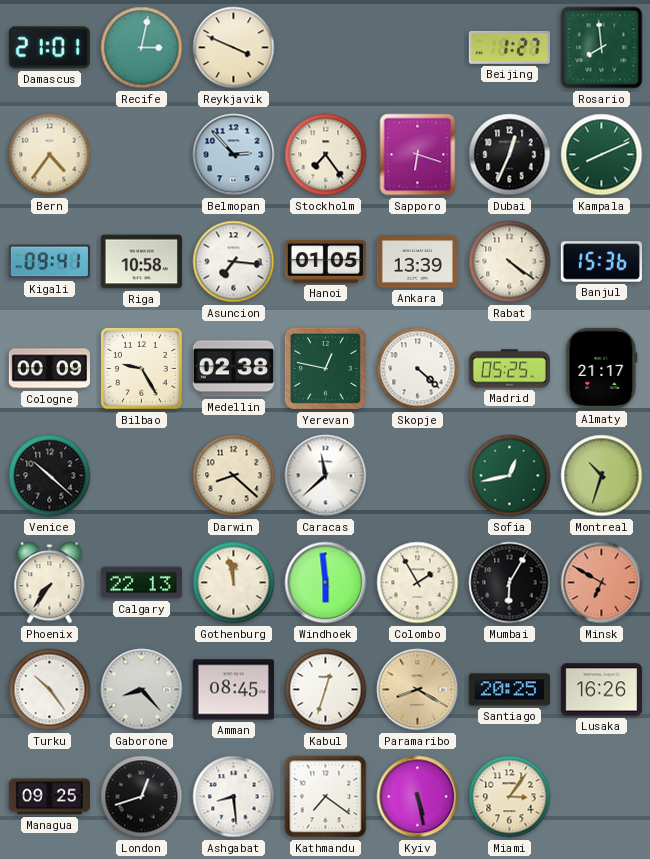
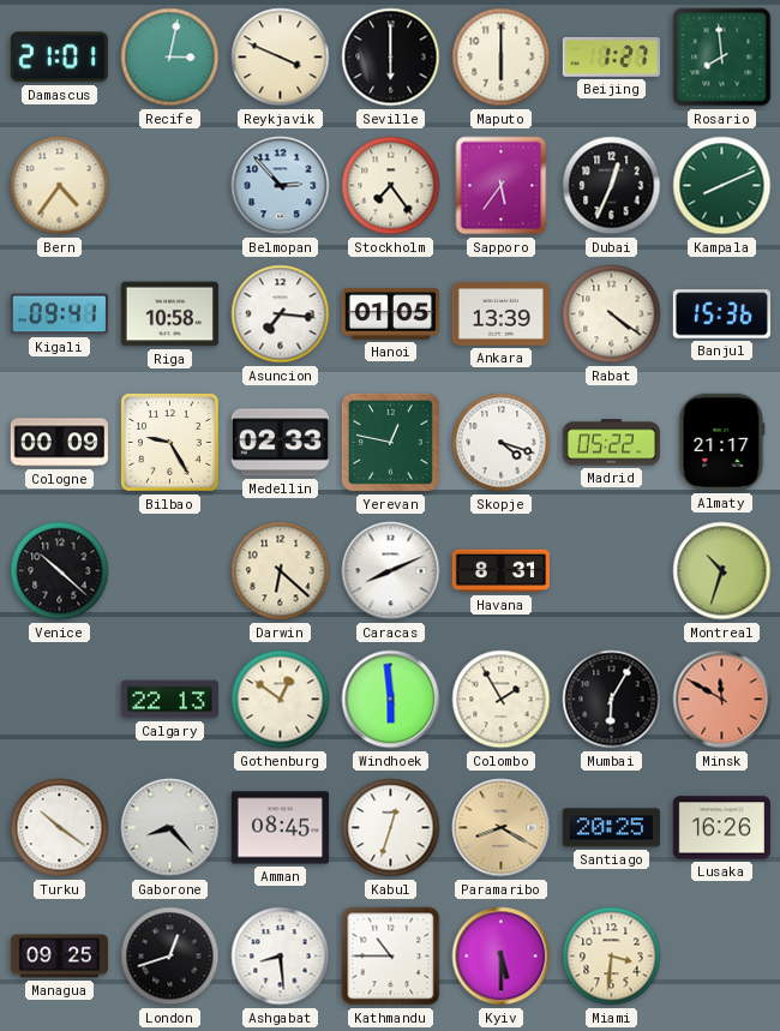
Seville: none -> 6:00
Maputo: none -> 6:00
Sapporo: 6:18 -> 5:36
Medellin: 02:38 -> 02:33
Skopje: 4:22 -> 4:18
Madrid: 05:25 -> 05:22
Darwin: 8:22 -> 6:22
Caracas: 11:38 -> 8:11
Havana: none -> 8:31
Sofia: 12:43 -> none
Phoenix: 7:36 -> none
Gothenburg: 11:58 -> 12:51
Minsk: 6:50 -> 11:50
Turku: 10:24 -> 10:21
Kathmandu: 7:21 -> 10:45
Kyiv: 5:28 -> 5:30
Miami: 3:06 -> 3:31
